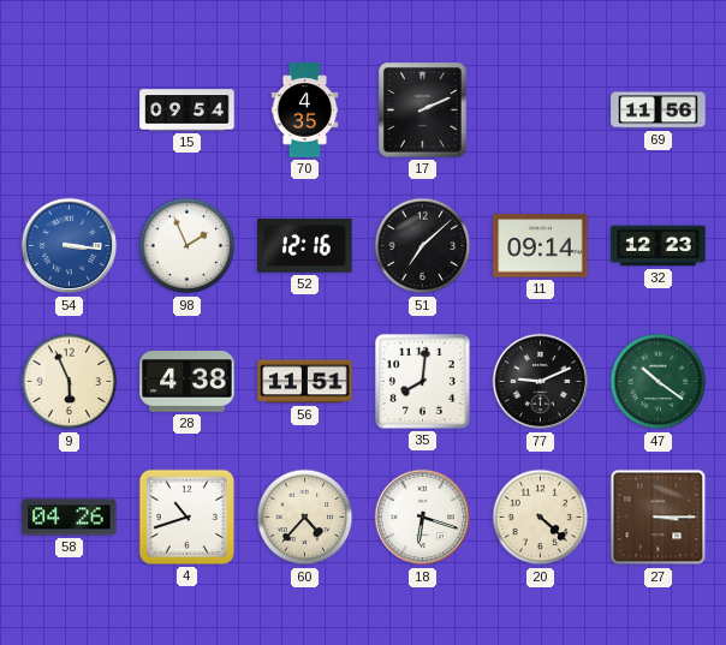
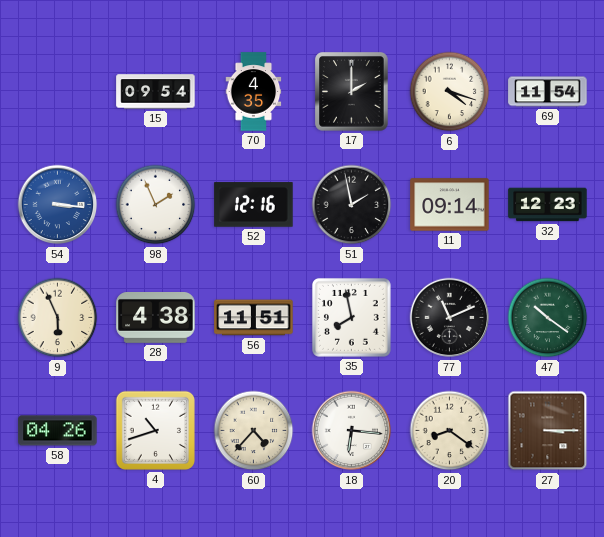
17: 2:11 -> 2:00
6: none -> 4:18
69: 11:56 -> 11:54
51: 7:08 -> 1:58
35: 8:01 -> 7:58
77: 9:11 -> 11:11
18: 6:18 -> 6:16
20: 4:22 -> 8:21
